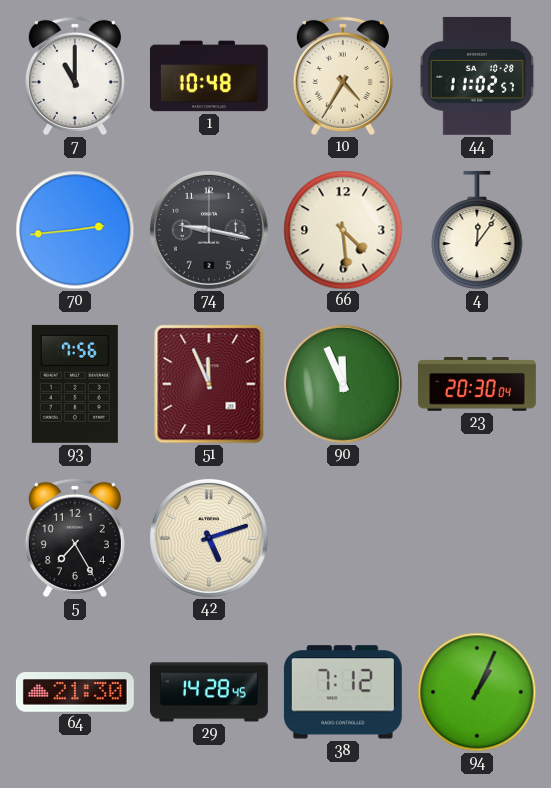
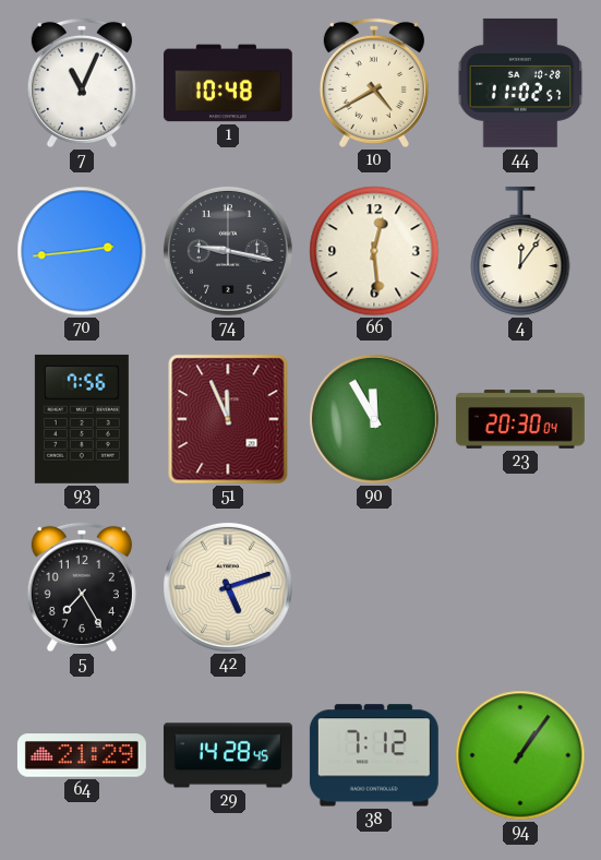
7: 11:00 -> 11:04
10: 4:35 -> 4:40
66: 4:29 -> 12:29
90: 11:56 -> 11:55
64: 21:30 -> 21:29
94: 1:04 -> 1:06
